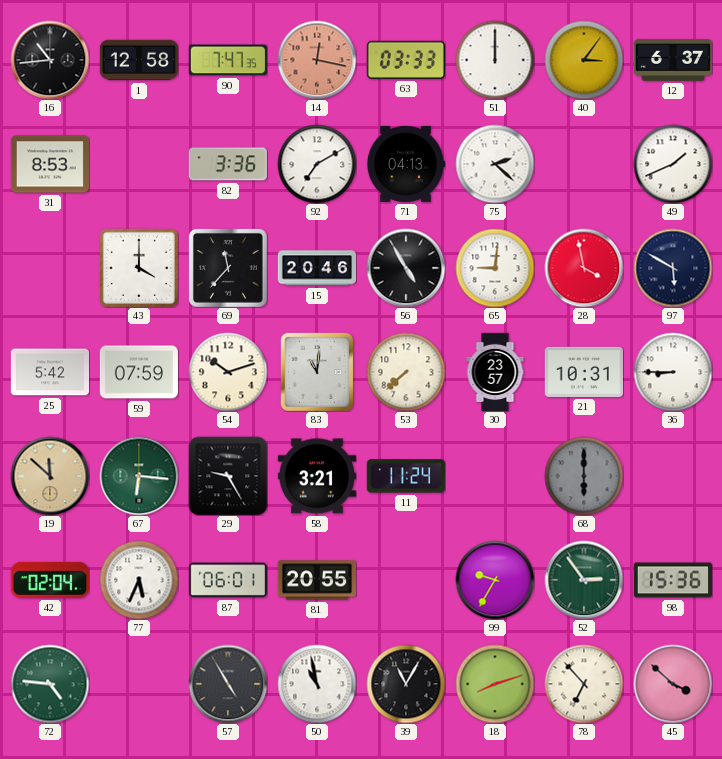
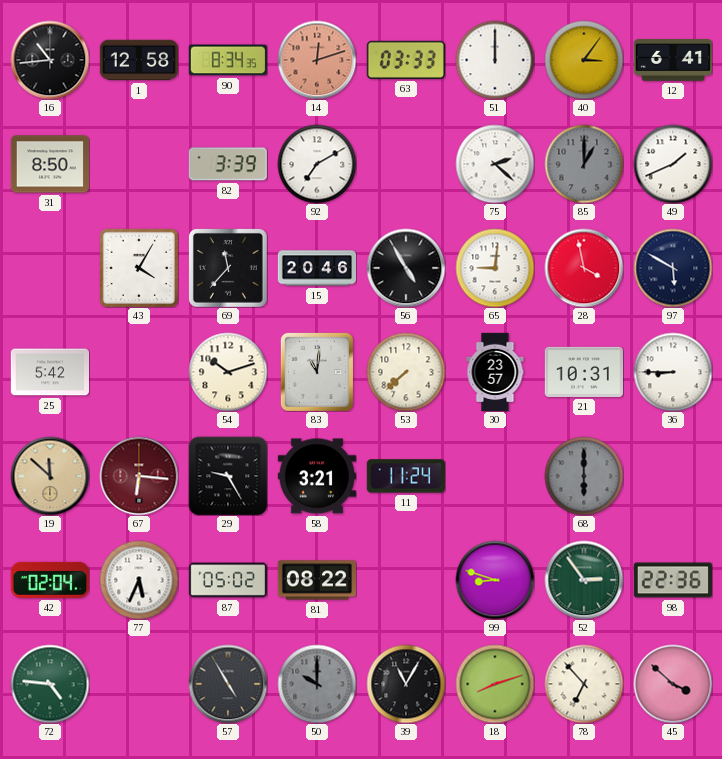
90: 7:47 -> 8:34
14: 12:17 -> 12:12
12: 6:37 -> 6:41
31: 8:53 -> 8:50
82: 3:36 -> 3:39
71: 04:13 -> none
85: none -> 1:00
43: 4:00 -> 4:05
59: 07:59 -> none
67 dial: green -> burgundy
87: 06:01 -> 05:02
81: 20:55 -> 08:22
99: 9:35 -> 8:48
98: 15:36 -> 22:36
50: 10:58 -> 10:00
50 dial: white -> grey
